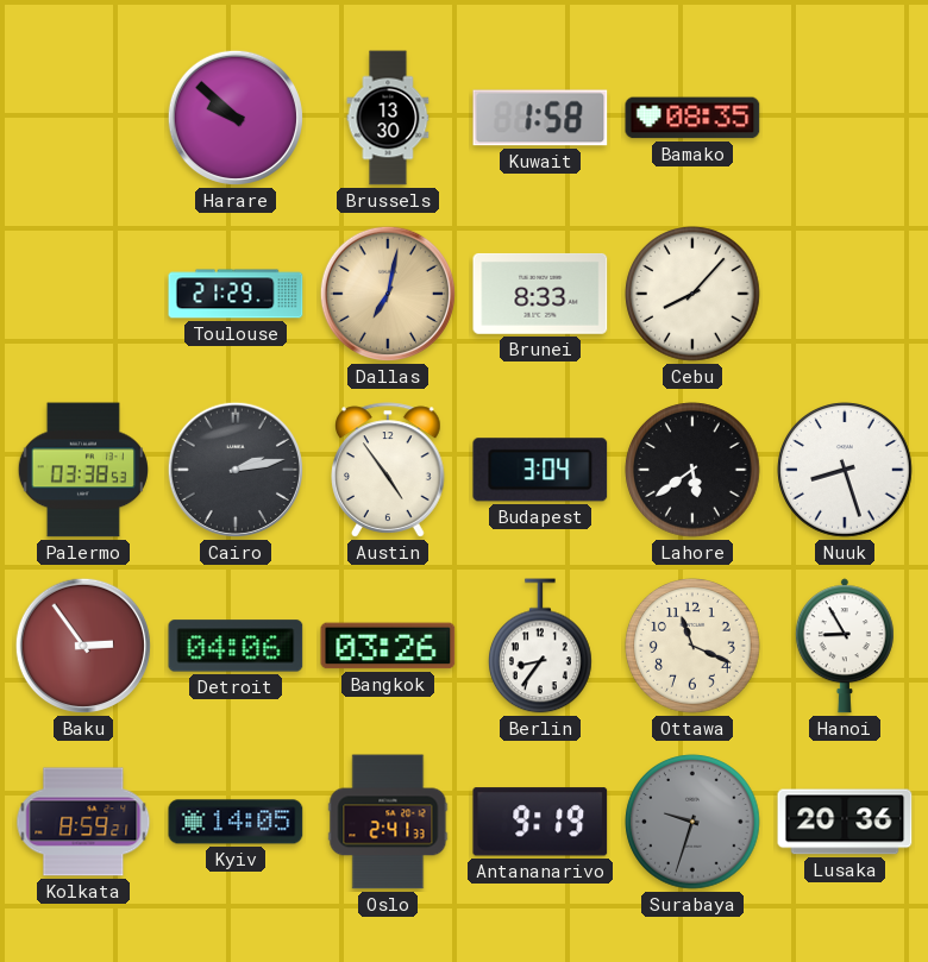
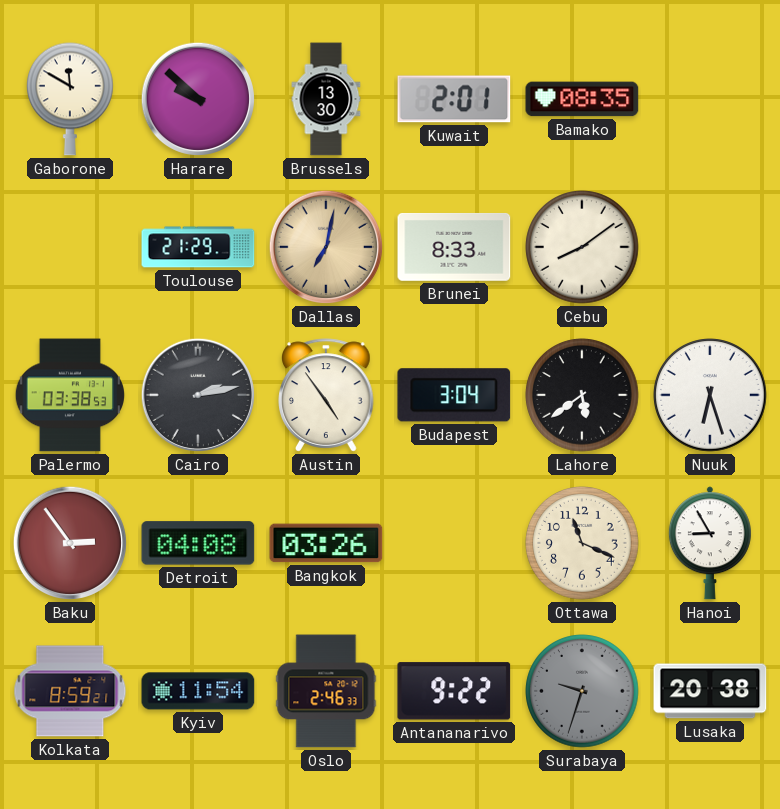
Gaborone: none -> 11:50
Kuwait: 1:58 -> 2:01
Cebu: 8:07 -> 8:09
Nuuk: 8:27 -> 6:27
Detroit: 04:06 -> 04:08
Berlin: 8:36 -> none
Kyiv: 14:05 -> 11:54
Oslo: 2:41 -> 2:46
Antananarivo: 9:19 -> 9:22
Lusaka: 20:36 -> 20:38
